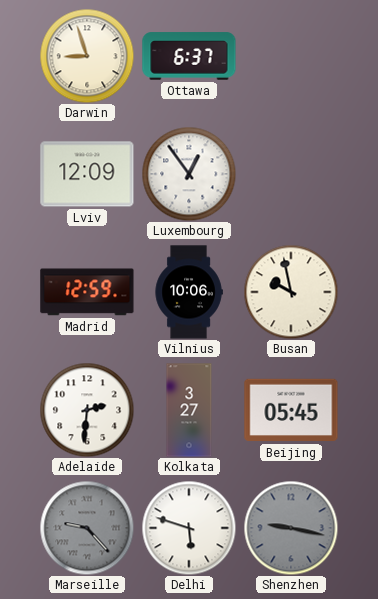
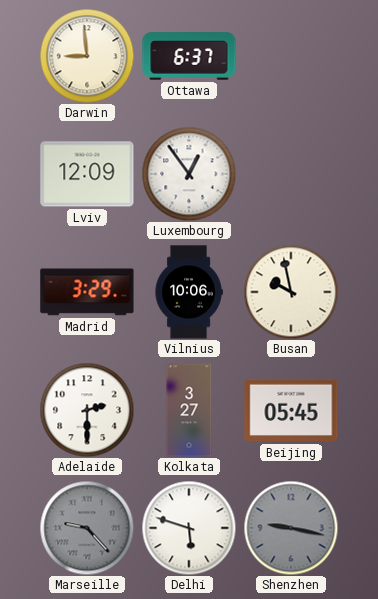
Darwin: 8:57 -> 8:59
Madrid: 12:59 -> 3:29
Adelaide: 2:31 -> 2:30
